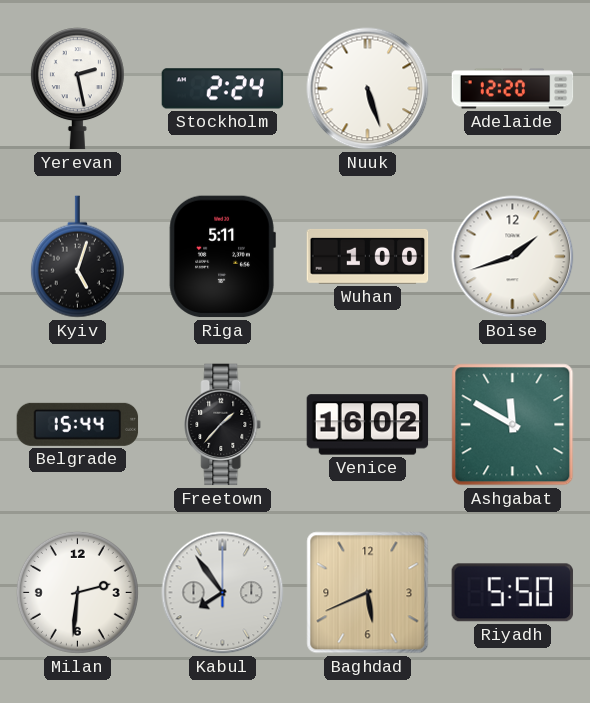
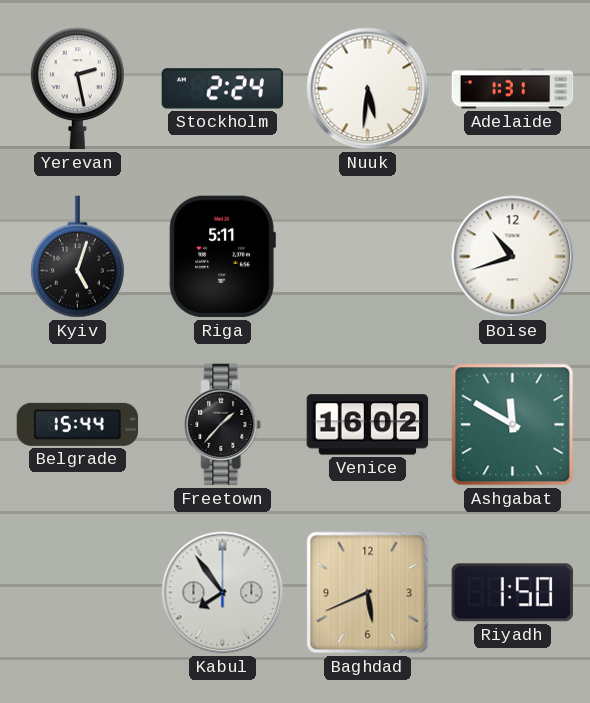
Nuuk: 5:27 -> 5:31
Adelaide: 12:20 -> 1:31
Wuhan: 1:00 -> none
Boise: 1:42 -> 10:42
Milan: 2:31 -> none
Riyadh: 5:50 -> 1:50
